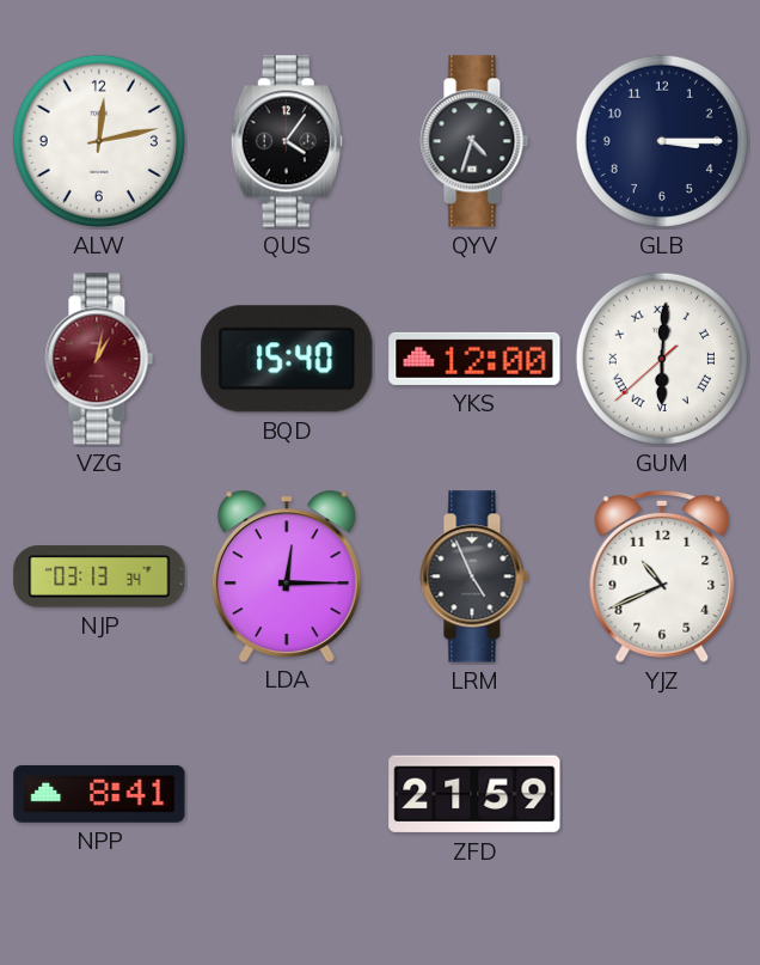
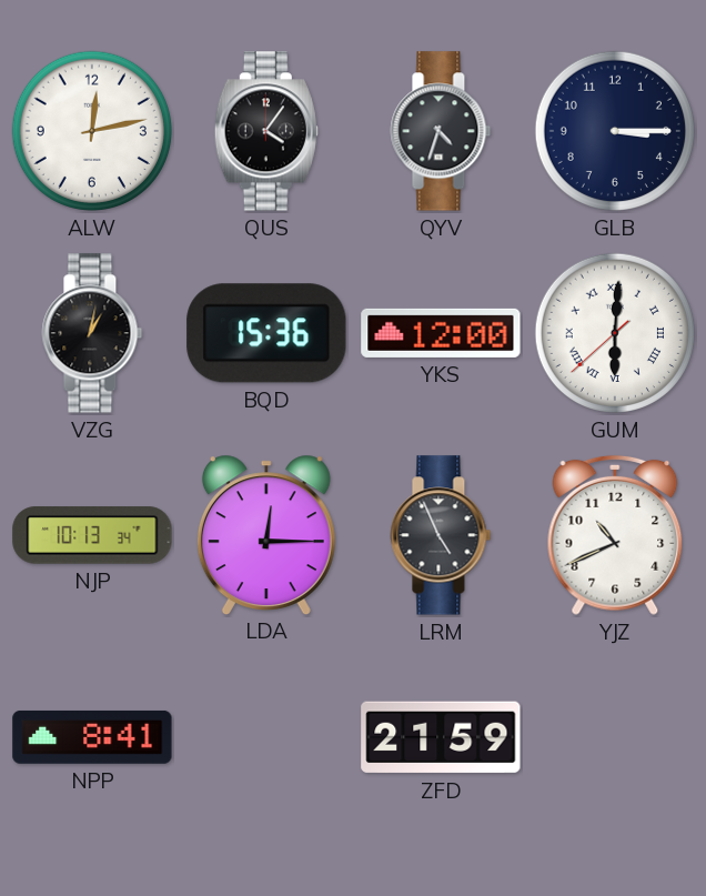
VZG dial: burgundy -> black
BQD: 15:40 -> 15:36
NJP: 03:13 -> 10:13
